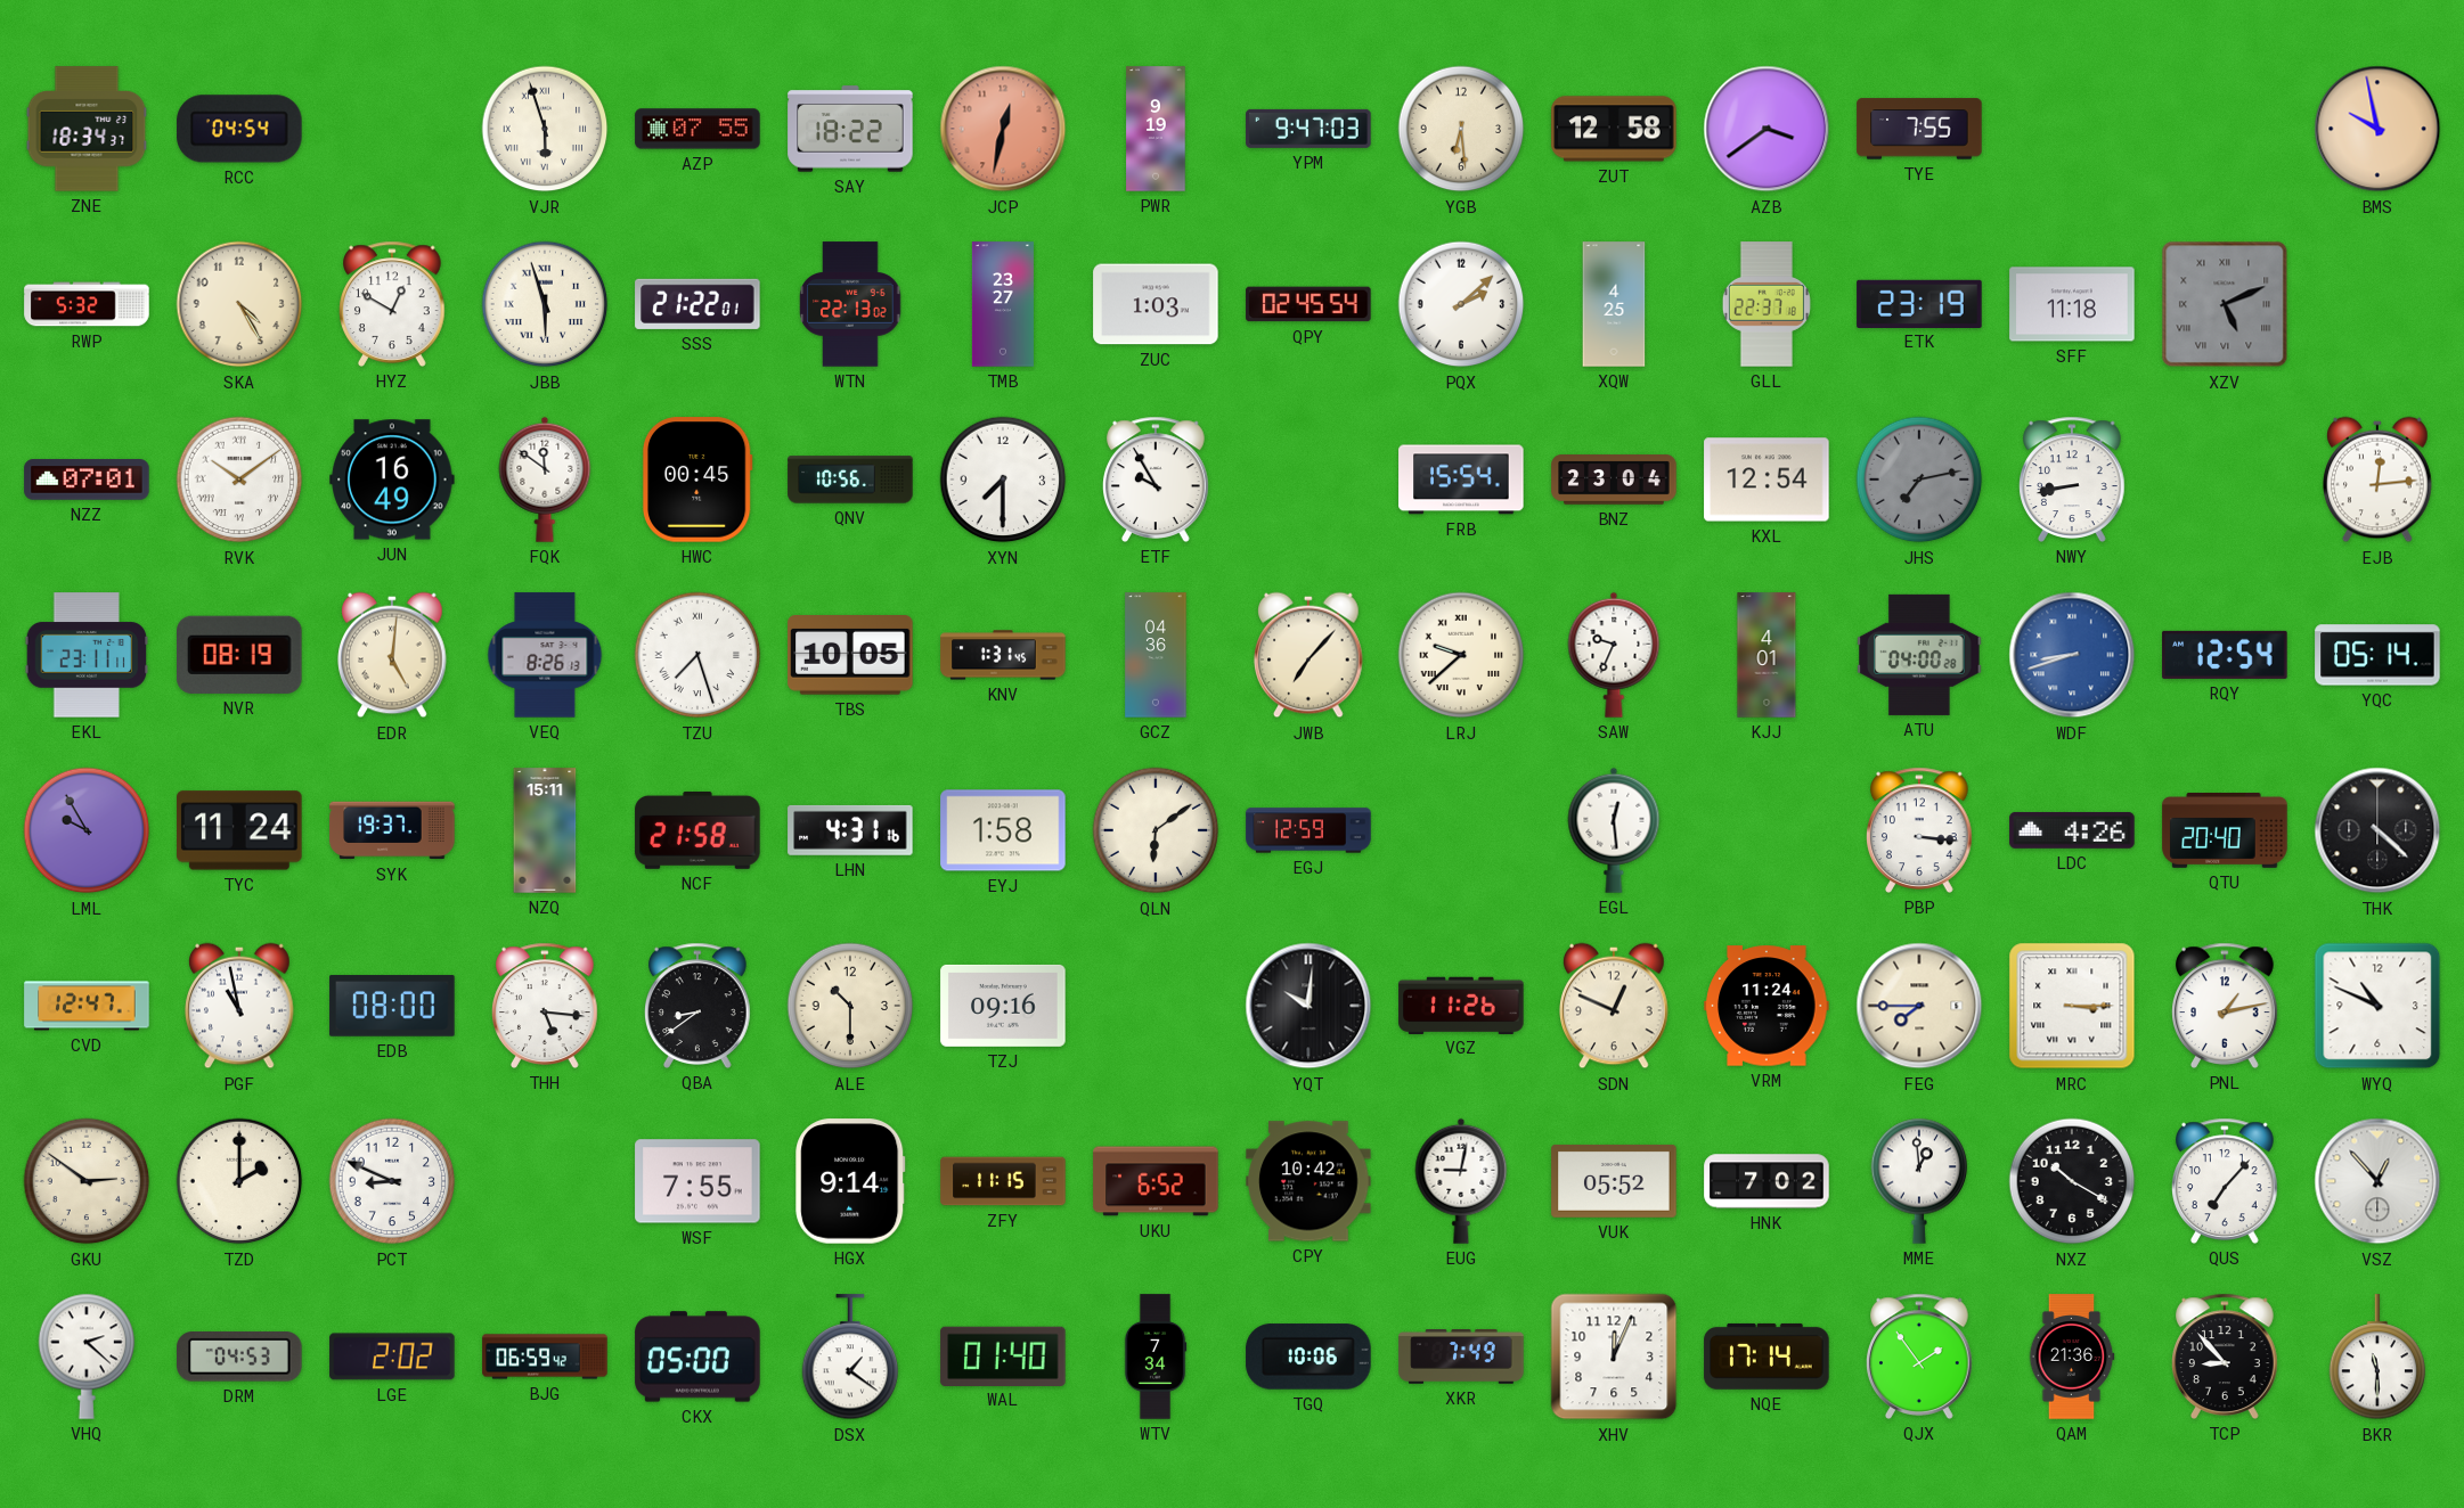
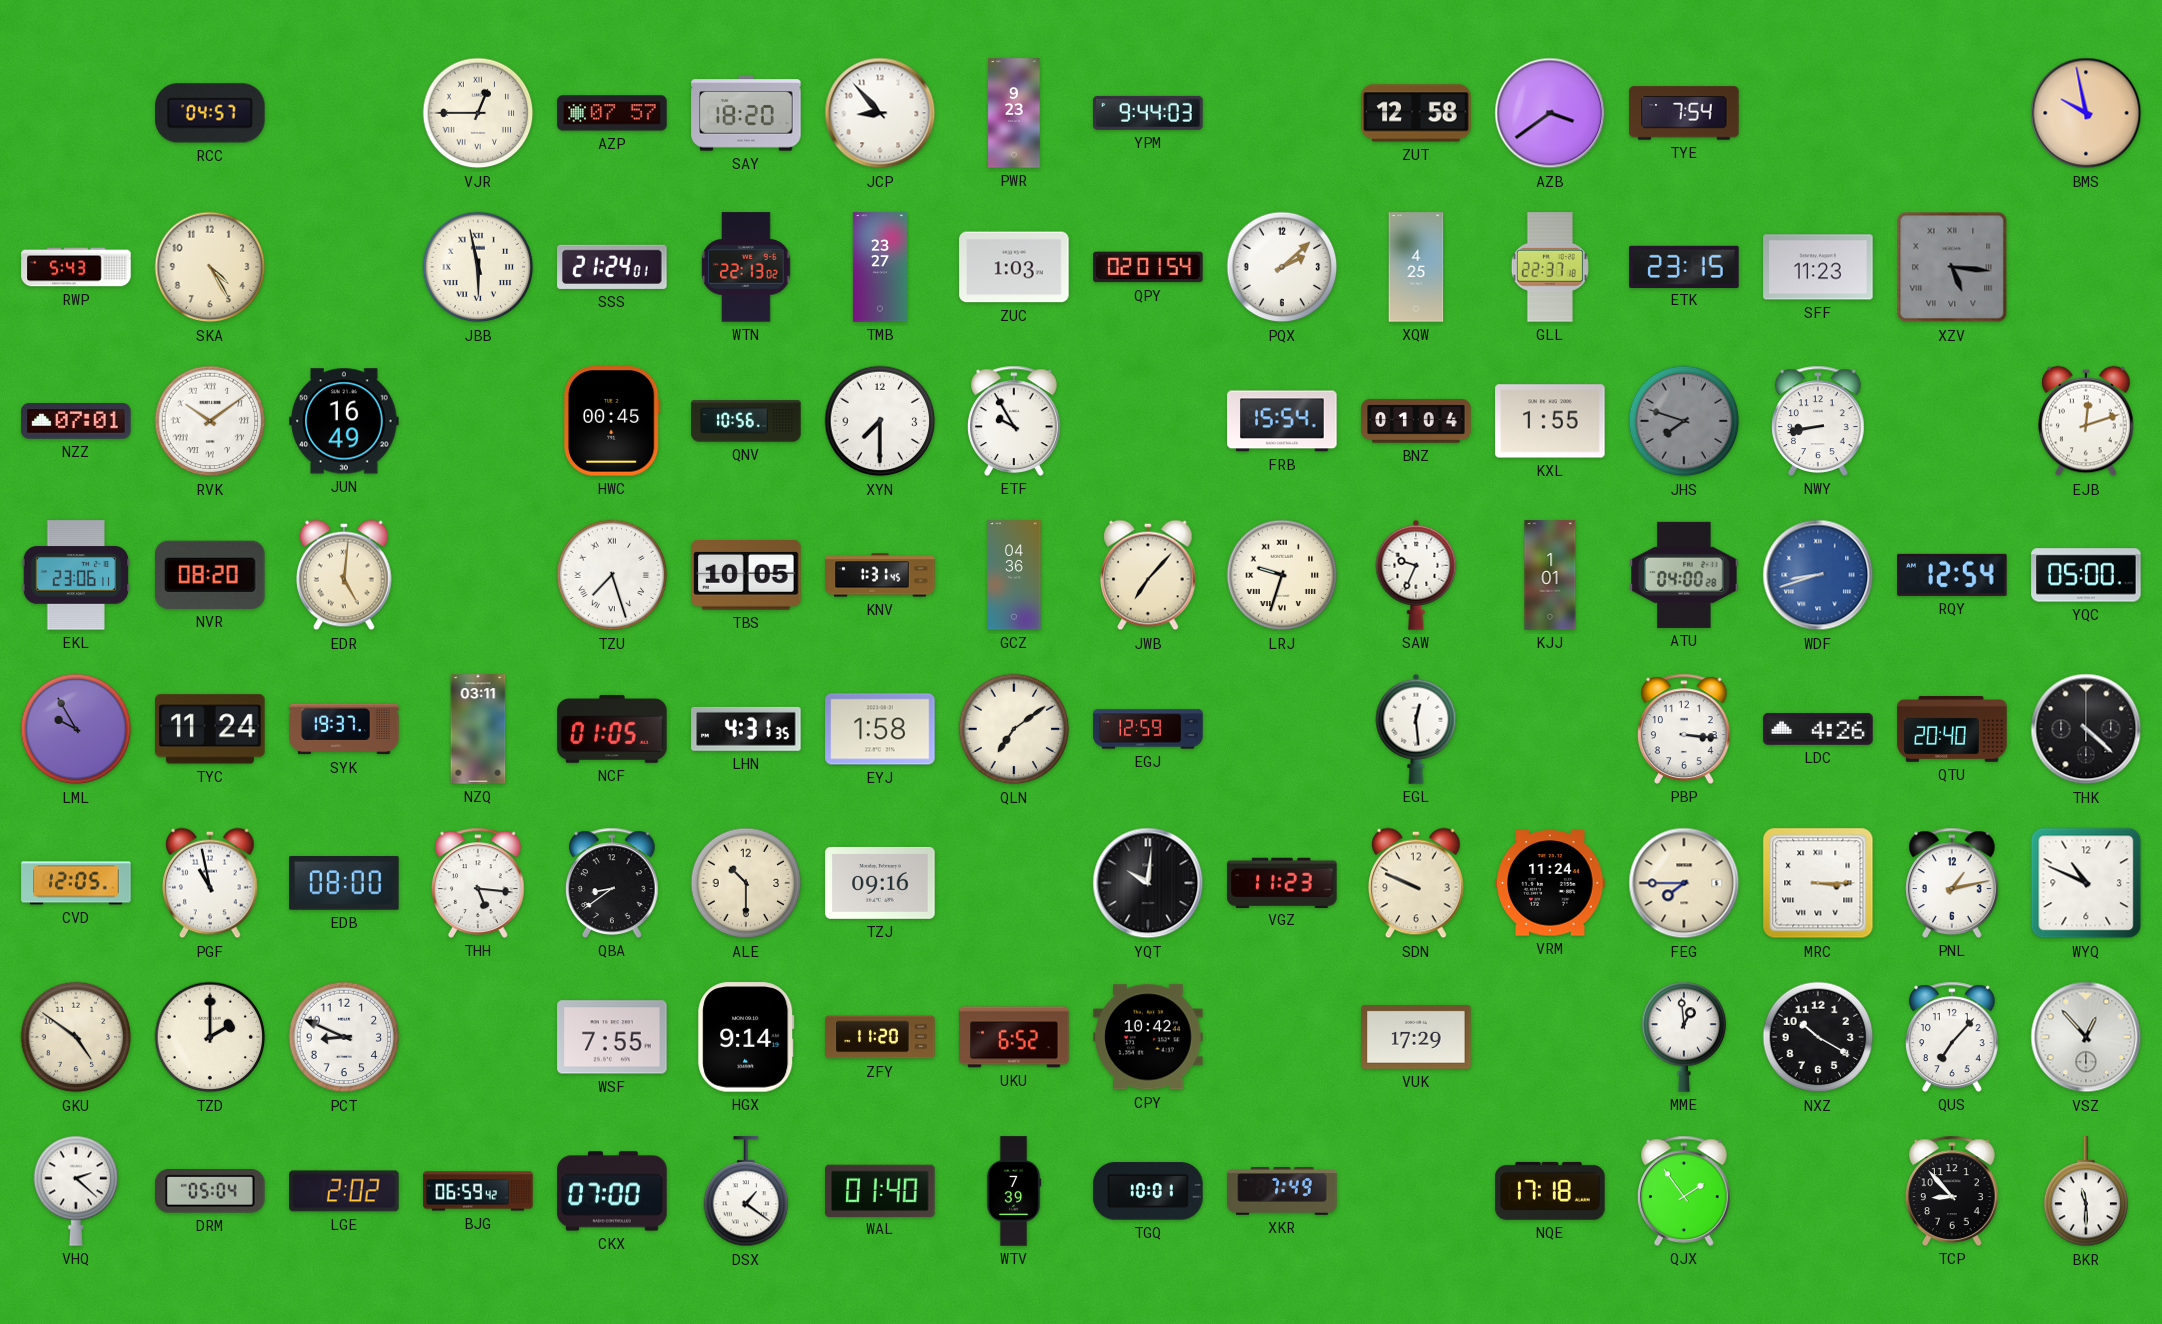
ZNE: 18:34 -> none
RCC: 04:54 -> 04:57
VJR: 5:57 -> 12:45
AZP: 07:55 -> 07:57
SAY: 18:22 -> 18:20
JCP: 12:32 -> 8:53
JCP dial: salmon -> white
PWR: 9:19 -> 9:23
YPM: 9:47 -> 9:44
YGB: 6:29 -> none
TYE: 7:55 -> 7:54
RWP: 5:32 -> 5:43
HYZ: 12:50 -> none
JBB: 5:57 -> 5:58
SSS: 21:22 -> 21:24
QPY: 02:45 -> 02:01
ETK: 23:19 -> 23:15
SFF: 11:18 -> 11:23
XZV: 5:11 -> 5:16
FQK: 11:51 -> none
BNZ: 23:04 -> 01:04
KXL: 12:54 -> 1:55
JHS: 7:13 -> 7:48
EJB: 12:14 -> 12:12
EKL: 23:11 -> 23:06
NVR: 08:19 -> 08:20
VEQ: 8:26 -> none
LRJ: 9:38 -> 9:33
KJJ: 4:01 -> 1:01
YQC: 05:14 -> 05:00
NZQ: 15:11 -> 03:11
NCF: 21:58 -> 01:05
LHN: 4:31:16 -> 4:31:35
QLN: 6:09 -> 7:09
CVD: 12:47 -> 12:05
VGZ: 11:26 -> 11:23
SDN: 12:49 -> 9:49
GKU: 2:51 -> 4:51
ZFY: 11:15 -> 11:20
EUG: 9:02 -> none
VUK: 05:52 -> 17:29
HNK: 7:02 -> none
DRM: 04:53 -> 05:04
CKX: 05:00 -> 07:00
WTV: 7:34 -> 7:39
TGQ: 10:06 -> 10:01
XHV: 12:04 -> none
NQE: 17:14 -> 17:18
QAM: 21:36 -> none
